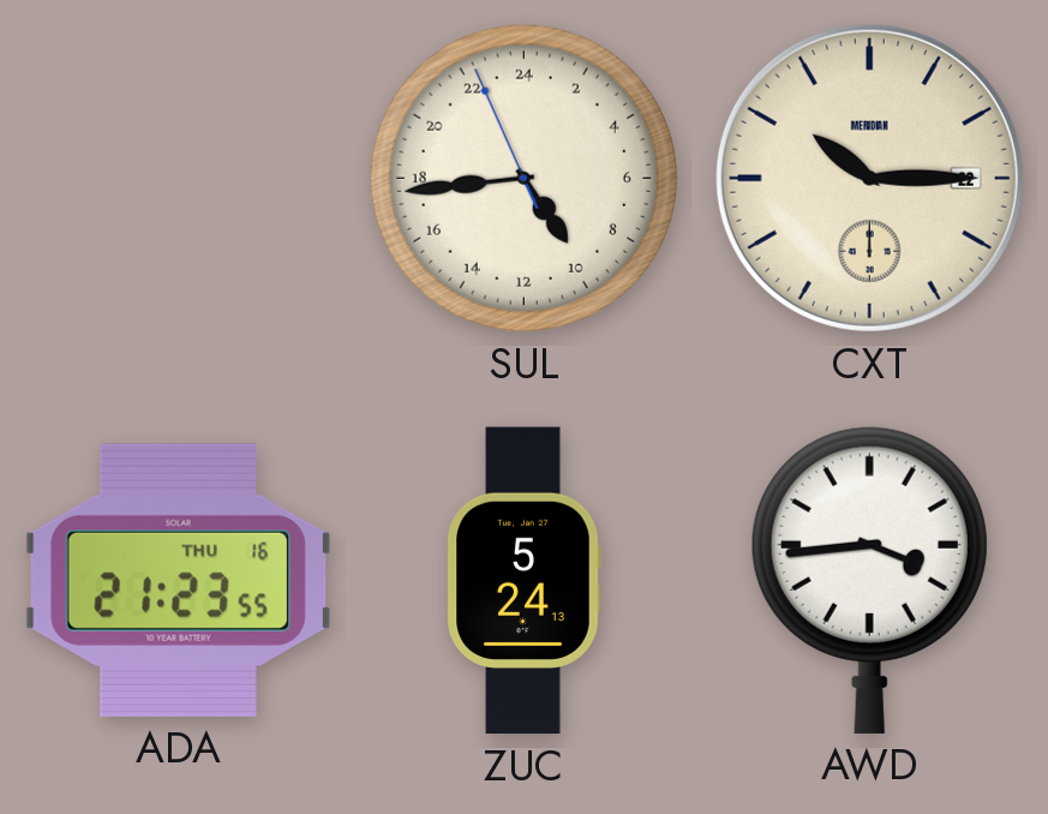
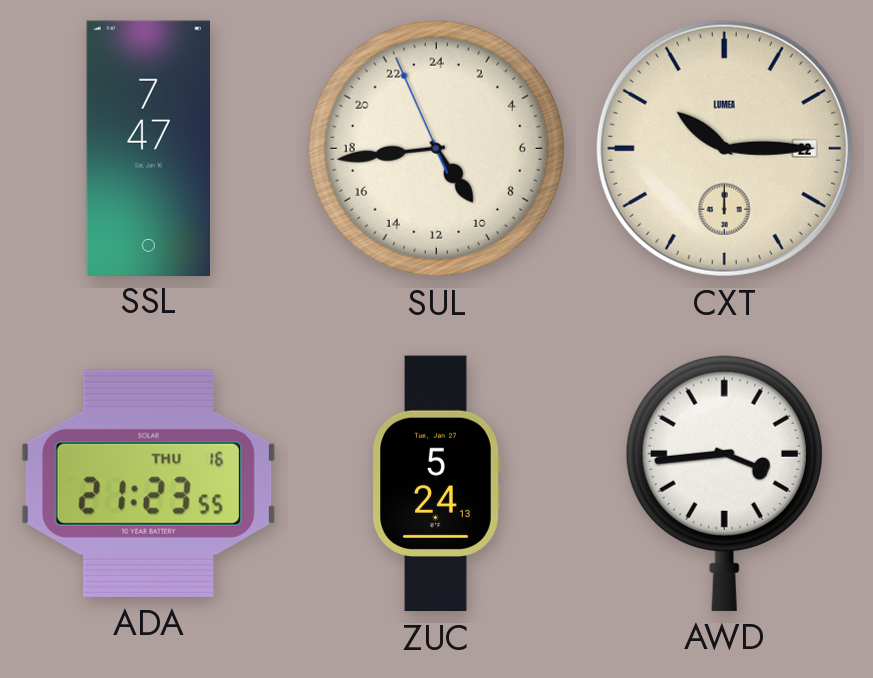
SSL: none -> 7:47
CXT brand: MERIDIAN -> LUMEA
